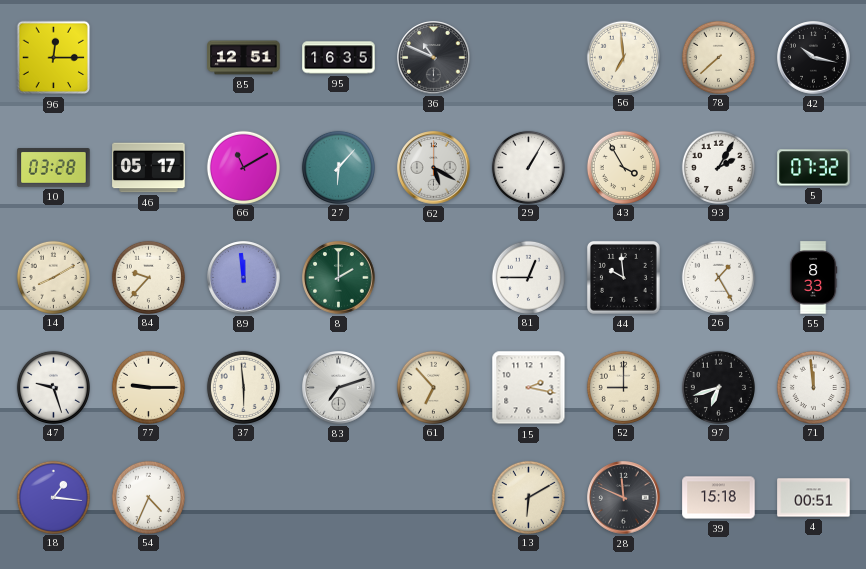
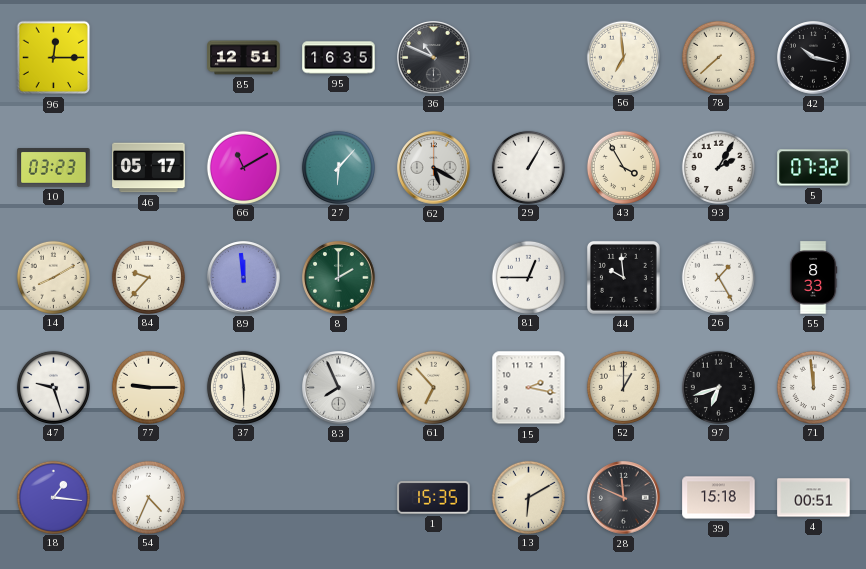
10: 03:28 -> 03:23
83: 7:12 -> 7:56
52: 9:00 -> 1:00
1: none -> 15:35
